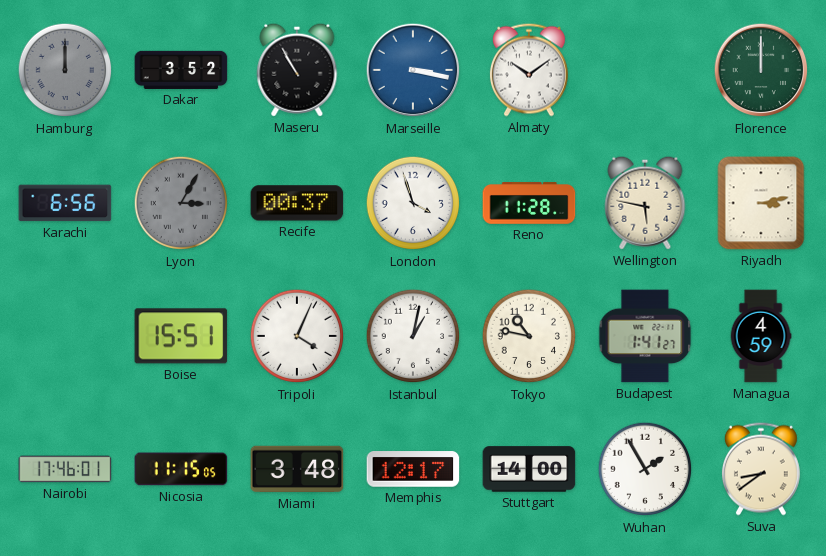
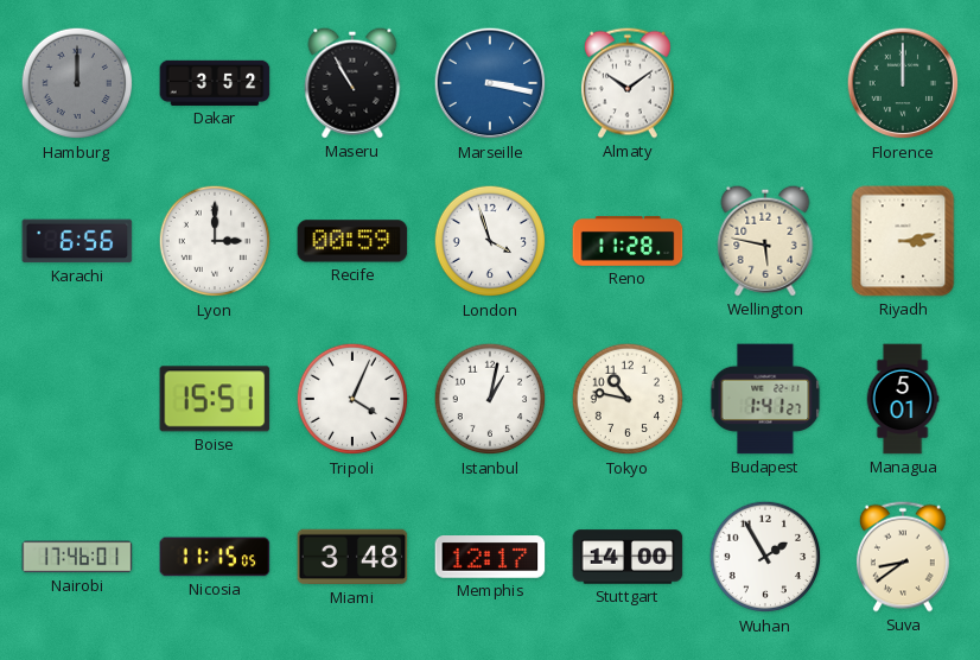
Lyon: 3:05 -> 3:00
Lyon dial: grey -> white
Recife: 00:37 -> 00:59
Managua: 4:59 -> 5:01
